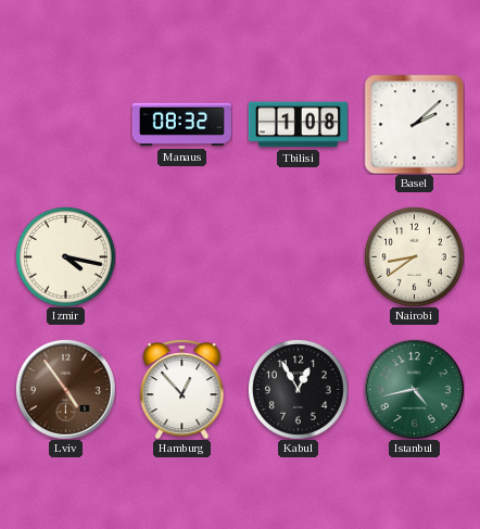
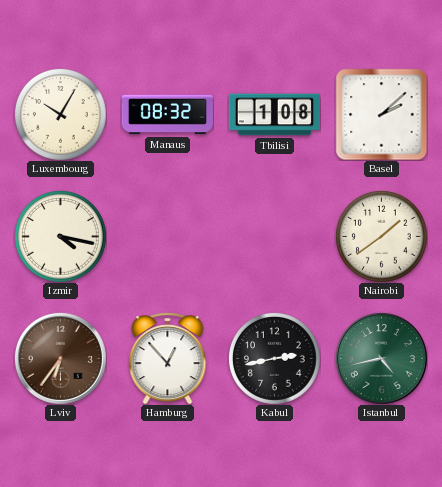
Luxembourg: none -> 10:05
Nairobi: 8:39 -> 1:39
Lviv: 4:54 -> 6:36
Kabul: 12:55 -> 2:43
